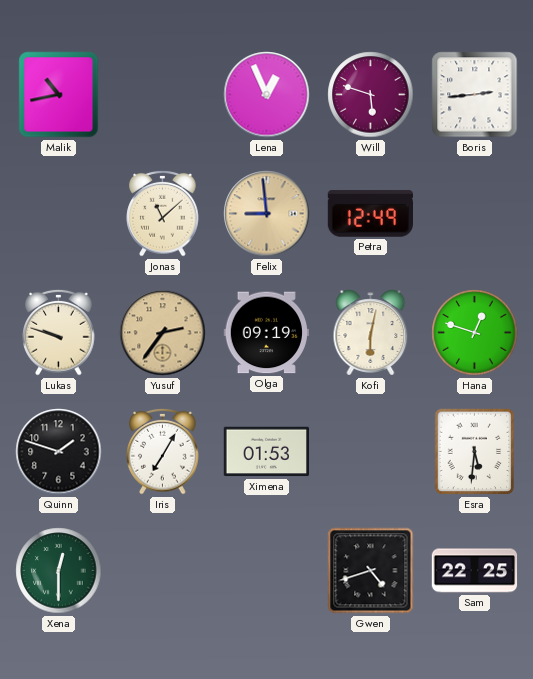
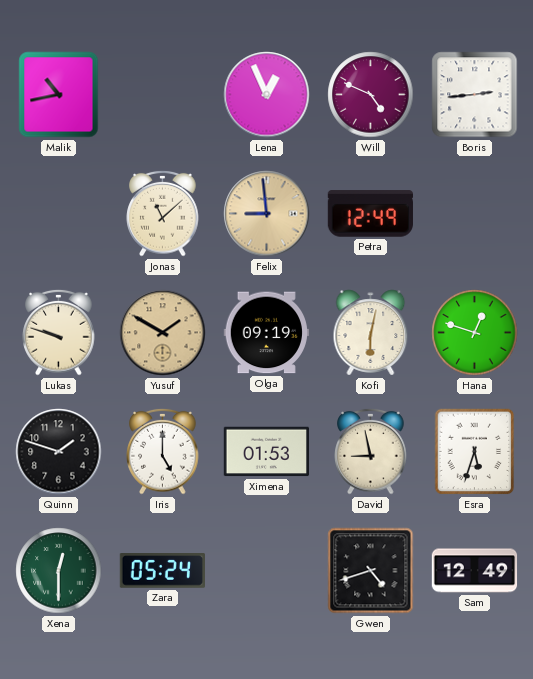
Will: 5:48 -> 4:49
Yusuf: 2:36 -> 1:50
Iris: 7:05 -> 5:00
David: none -> 8:58
Esra: 5:31 -> 5:33
Zara: none -> 05:24
Sam: 22:25 -> 12:49
